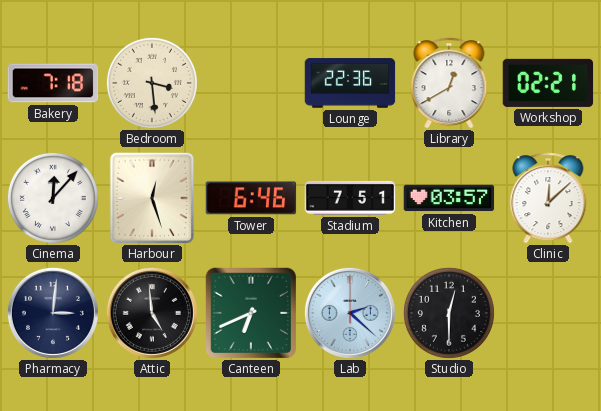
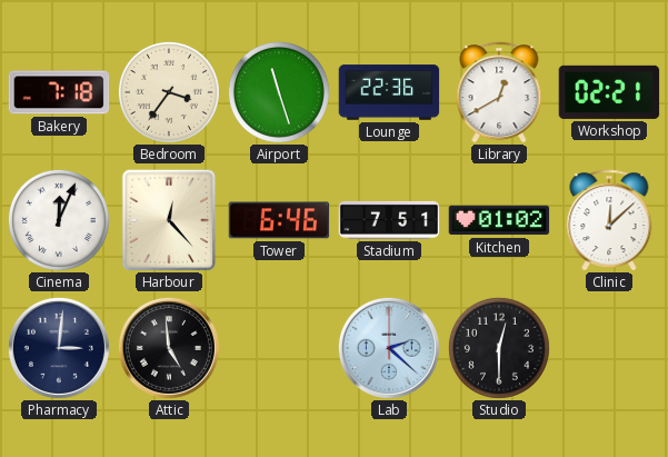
Bedroom: 3:29 -> 3:36
Airport: none -> 11:27
Cinema: 12:07 -> 12:04
Harbour: 12:27 -> 12:23
Kitchen: 03:57 -> 01:02
Canteen: 6:41 -> none
